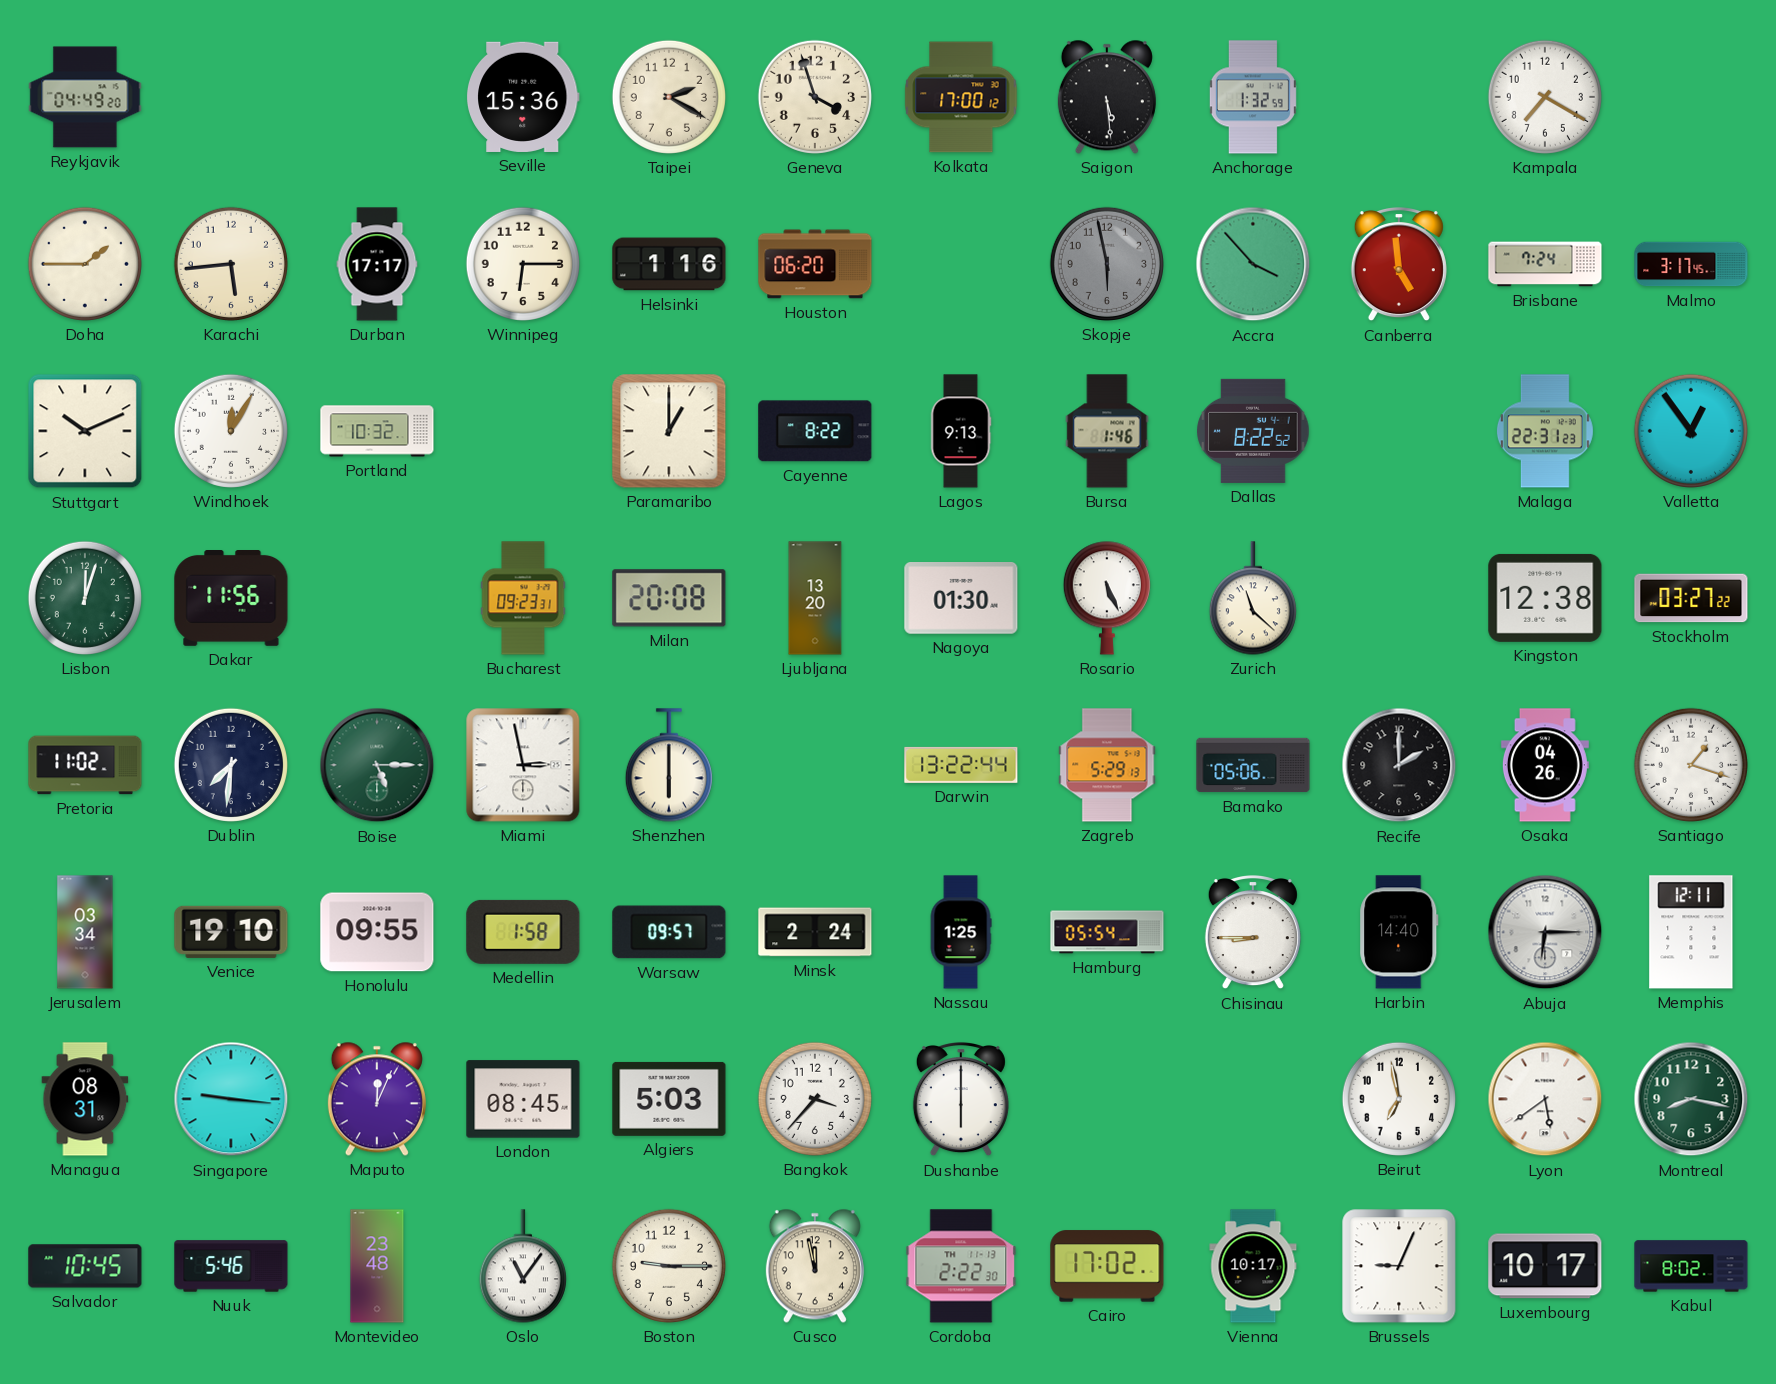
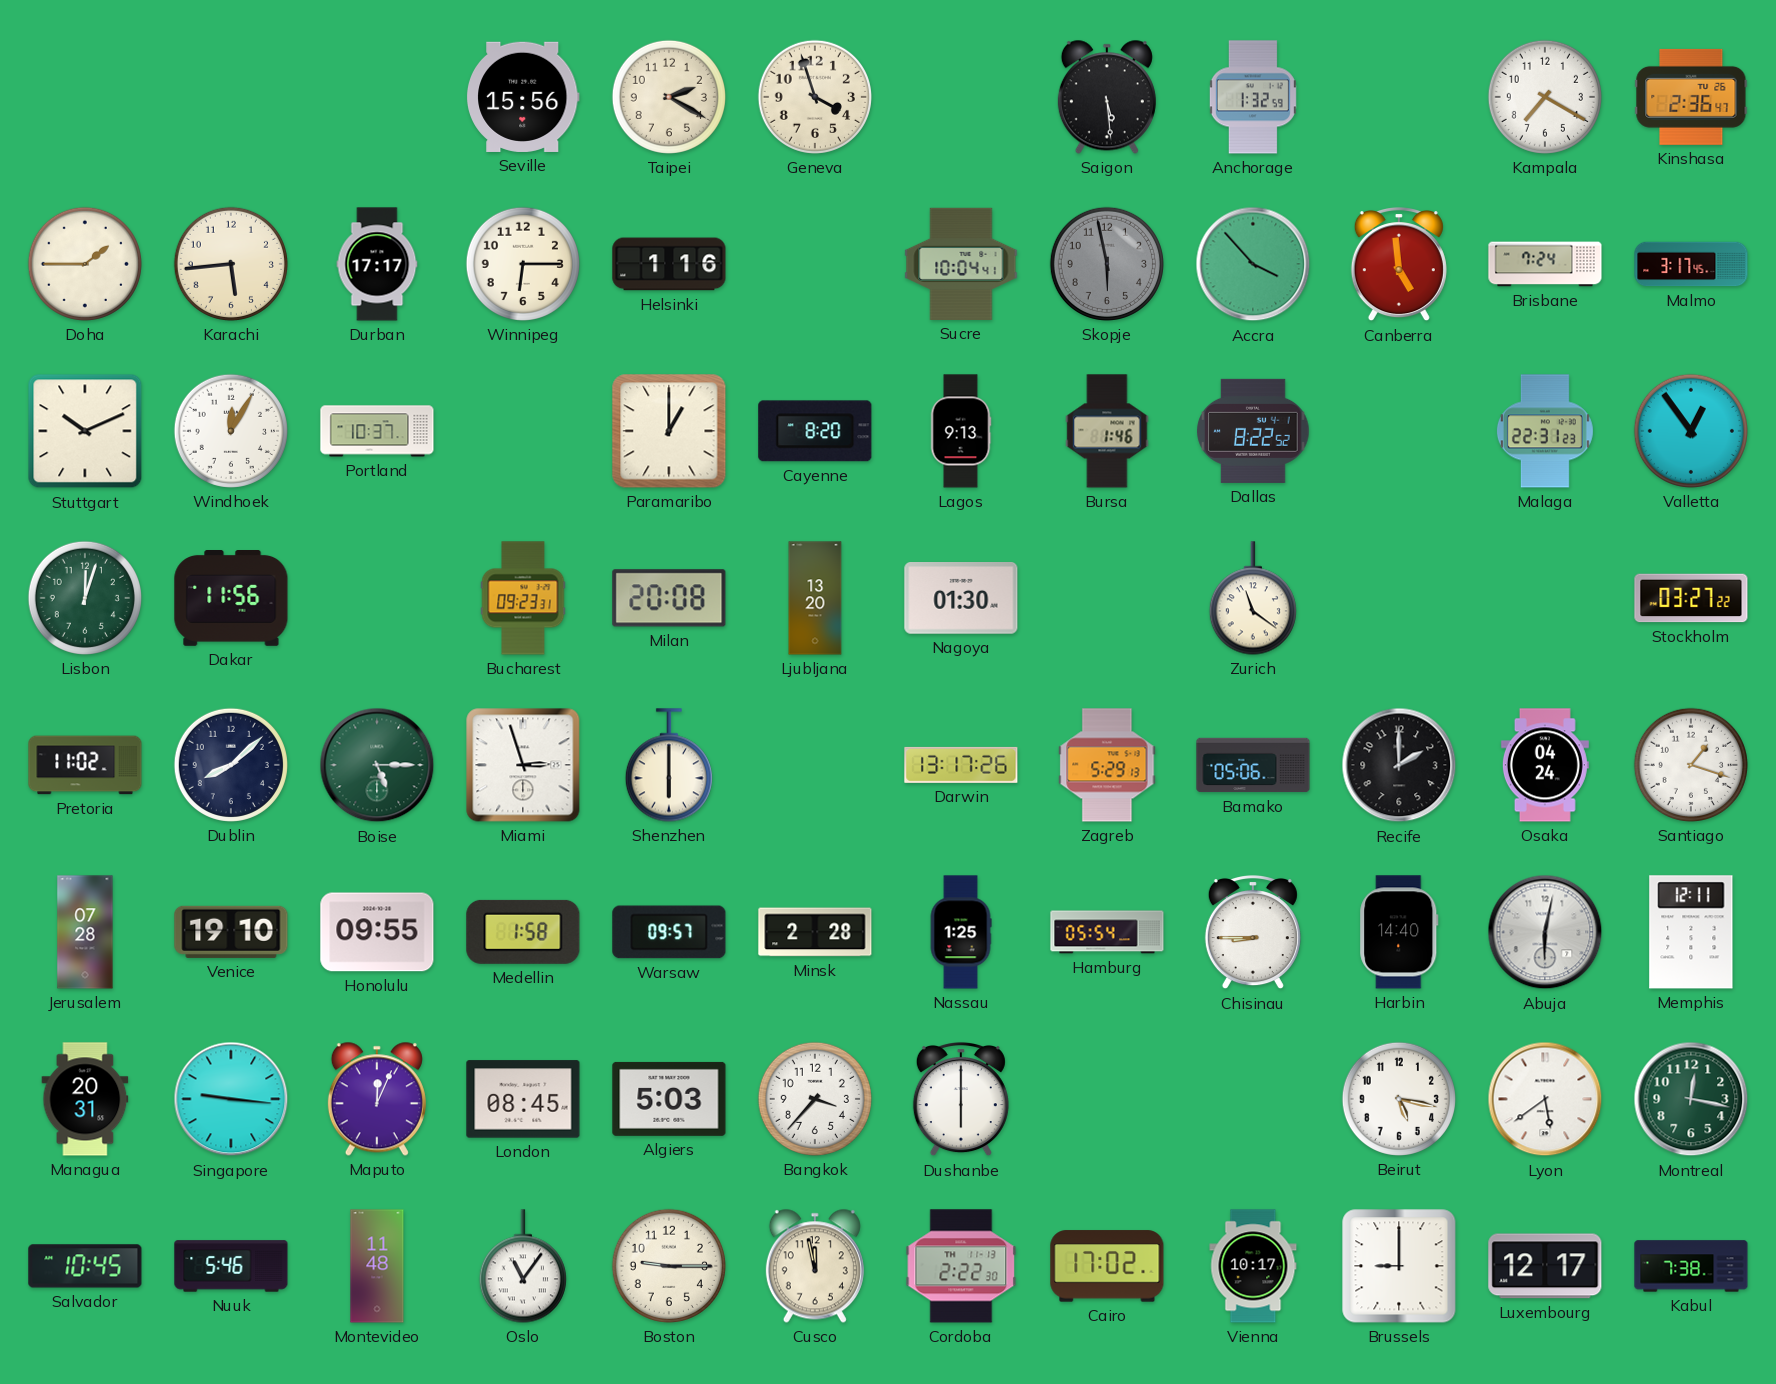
Reykjavik: 04:49 -> none
Seville: 15:36 -> 15:56
Kolkata: 17:00 -> none
Kinshasa: none -> 2:36
Houston: 06:20 -> none
Sucre: none -> 10:04
Portland: 10:32 -> 10:37
Cayenne: 8:22 -> 8:20
Rosario: 5:26 -> none
Zurich: 11:22 -> 11:21
Kingston: 12:38 -> none
Dublin: 7:31 -> 8:08
Miami: 2:58 -> 2:57
Darwin: 13:22 -> 13:17
Osaka: 04:26 -> 04:24
Jerusalem: 03:34 -> 07:28
Minsk: 2:24 -> 2:28
Abuja: 6:15 -> 6:02
Managua: 08:31 -> 20:31
Beirut: 6:58 -> 5:17
Montreal: 8:17 -> 12:17
Montevideo: 23:48 -> 11:48
Brussels: 9:04 -> 9:00
Luxembourg: 10:17 -> 12:17
Kabul: 8:02 -> 7:38
